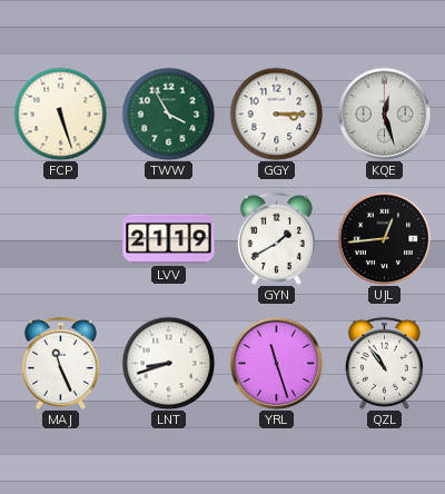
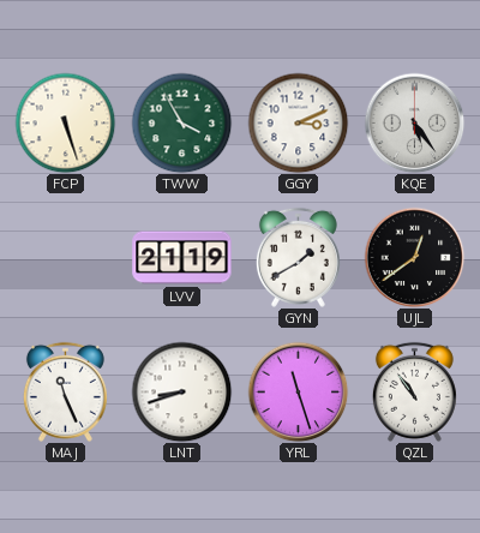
GGY: 3:15 -> 3:11
KQE: 12:27 -> 5:24
UJL: 12:44 -> 12:39
